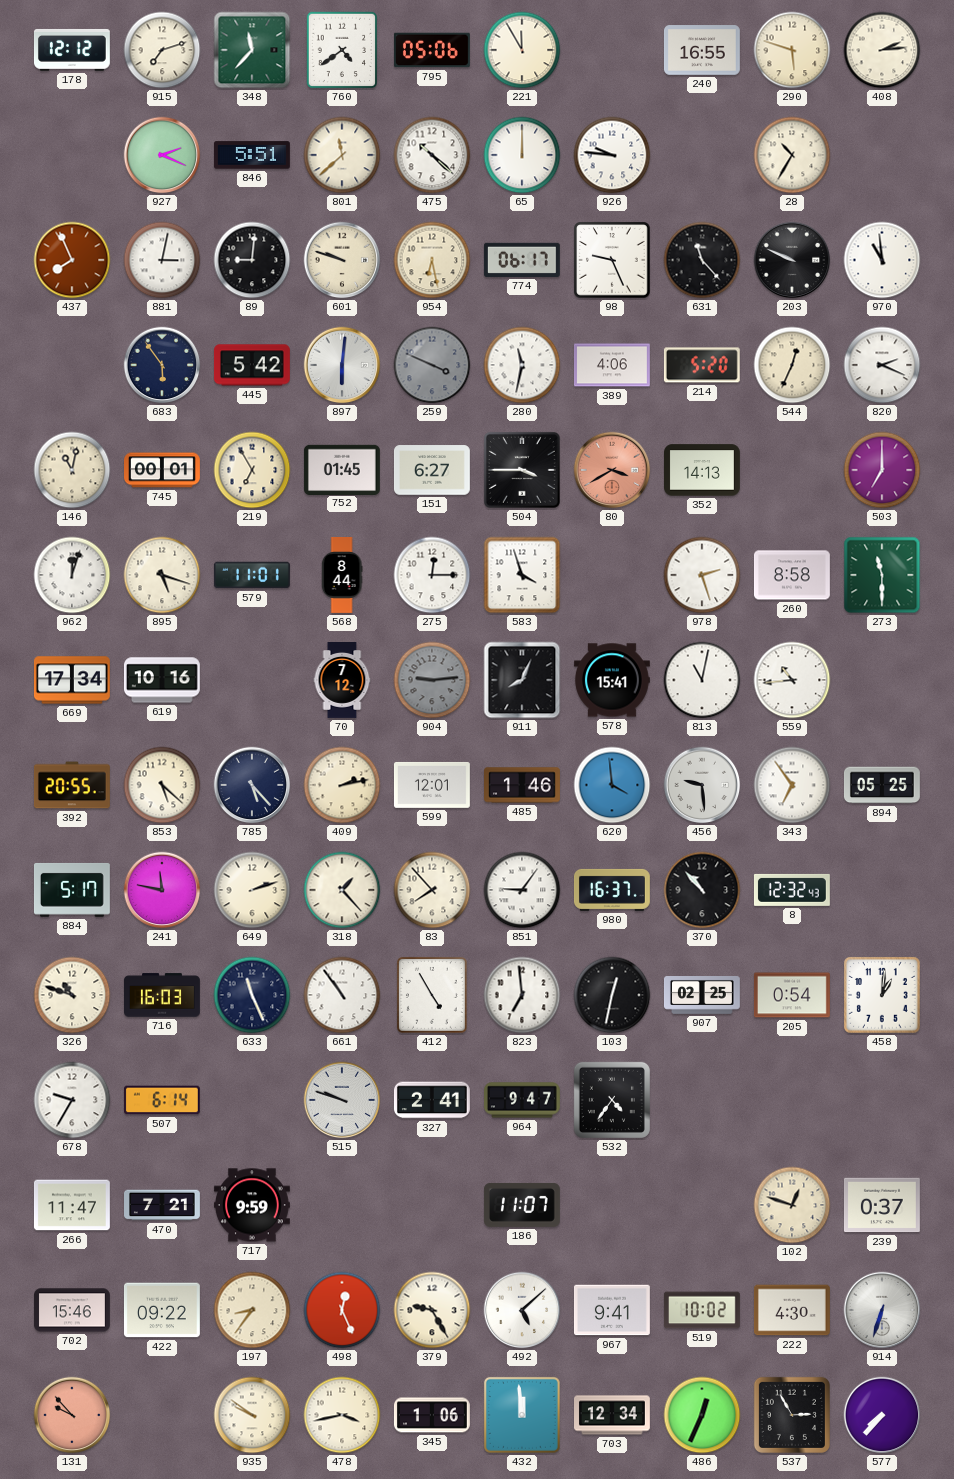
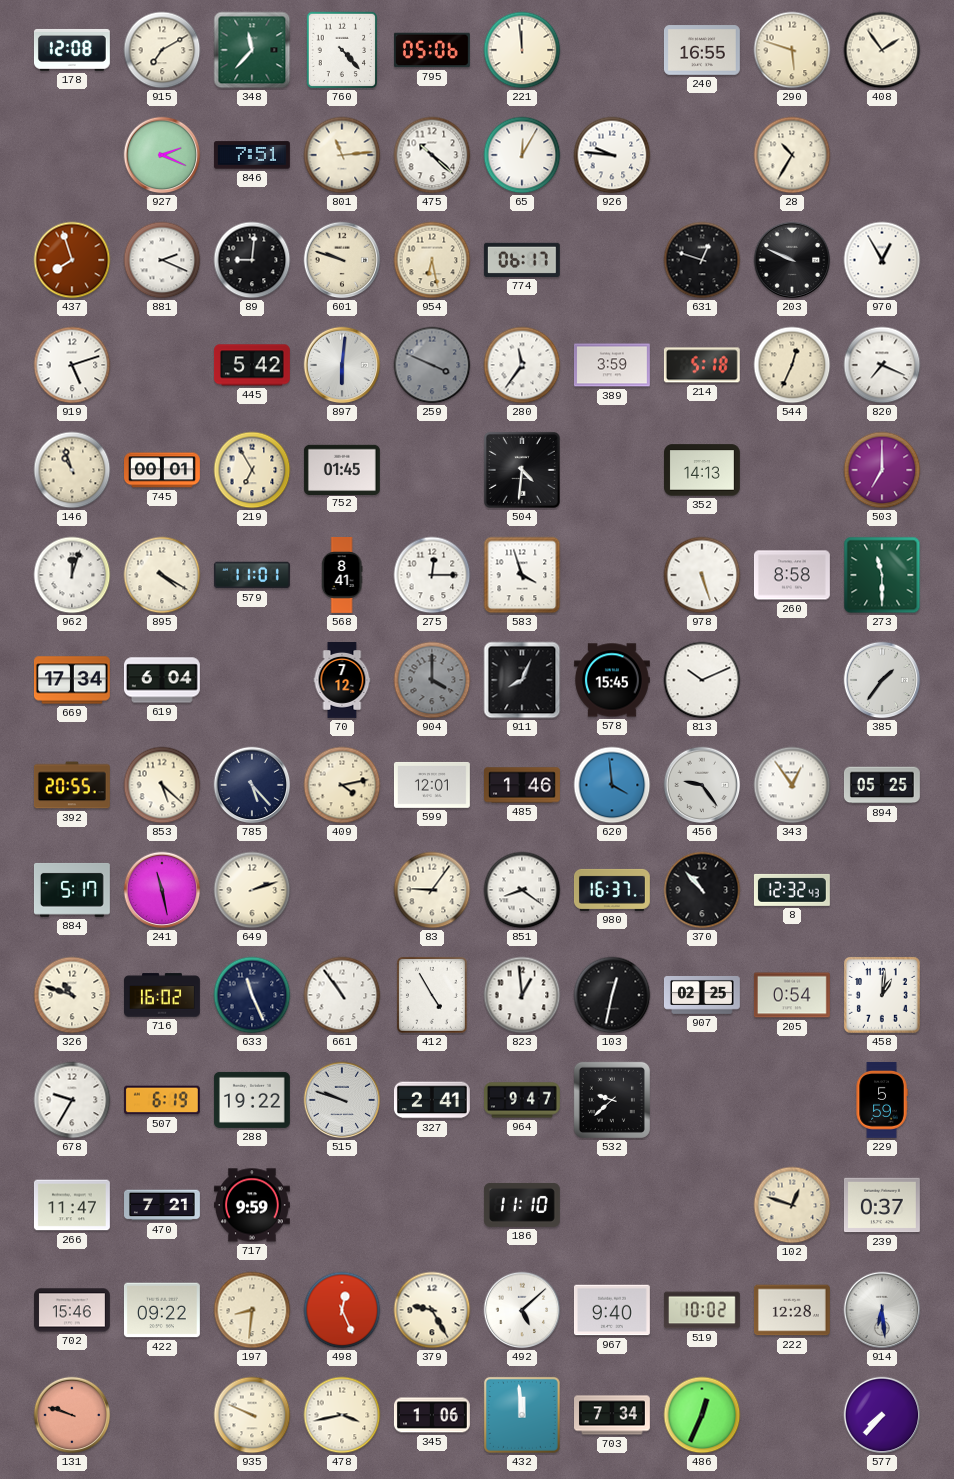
178: 12:12 -> 12:08
915: 7:12 -> 7:10
760: 4:39 -> 4:23
221: 11:55 -> 11:59
408: 2:14 -> 1:54
846: 5:51 -> 7:51
801: 11:38 -> 11:14
65: 12:00 -> 12:05
437: 7:56 -> 7:57
881: 3:02 -> 2:19
98: 9:26 -> none
631: 11:23 -> 12:48
970: 10:59 -> 12:55
919: none -> 5:12
683: 5:54 -> none
280: 11:32 -> 11:36
389: 4:06 -> 3:59
214: 5:20 -> 5:18
820: 2:19 -> 7:19
146: 11:02 -> 10:57
151: 6:27 -> none
504: 3:45 -> 4:31
80: 3:40 -> none
895: 5:18 -> 4:20
568: 8:44 -> 8:41
978: 2:27 -> 5:27
619: 10:16 -> 6:04
904: 9:14 -> 4:00
578: 15:41 -> 15:45
813: 11:02 -> 10:11
559: 10:44 -> none
385: none -> 1:36
409: 2:13 -> 4:13
456: 9:29 -> 9:24
343: 6:54 -> 12:54
241: 11:47 -> 11:28
318: 1:23 -> none
83: 7:53 -> 9:06
851: 9:06 -> 8:21
716: 16:03 -> 16:02
823: 6:59 -> 12:59
507: 6:14 -> 6:19
288: none -> 19:22
532: 4:36 -> 9:38
229: none -> 5:59
186: 11:07 -> 11:10
197: 8:36 -> 8:31
967: 9:41 -> 9:40
222: 4:30 -> 12:28
914: 6:33 -> 6:29
131: 9:53 -> 9:48
935: 9:51 -> 9:49
703: 12:34 -> 7:34
537: 2:55 -> none
